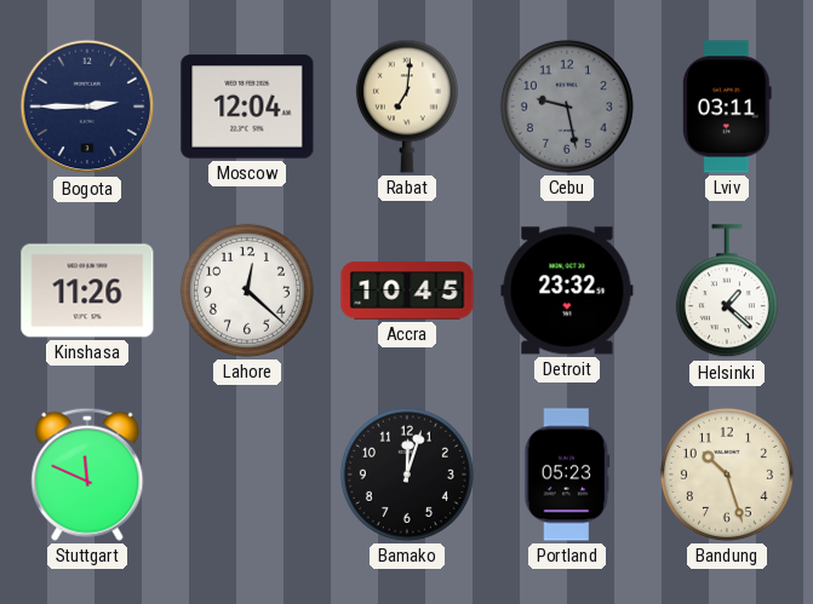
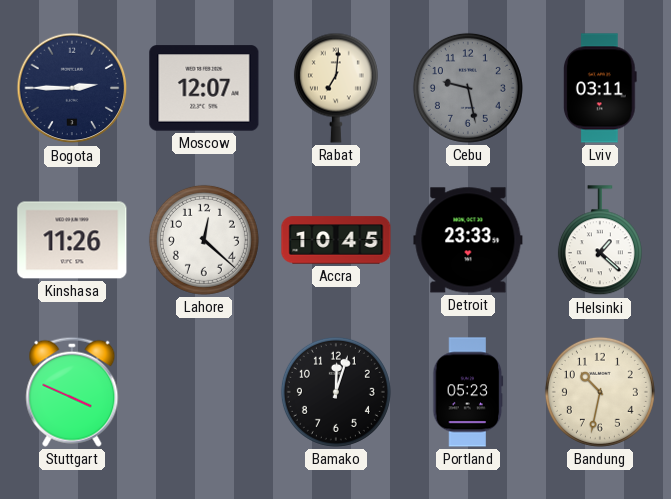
Moscow: 12:04 -> 12:07
Detroit: 23:32 -> 23:33
Stuttgart: 11:49 -> 3:49
Bandung: 10:27 -> 10:32
